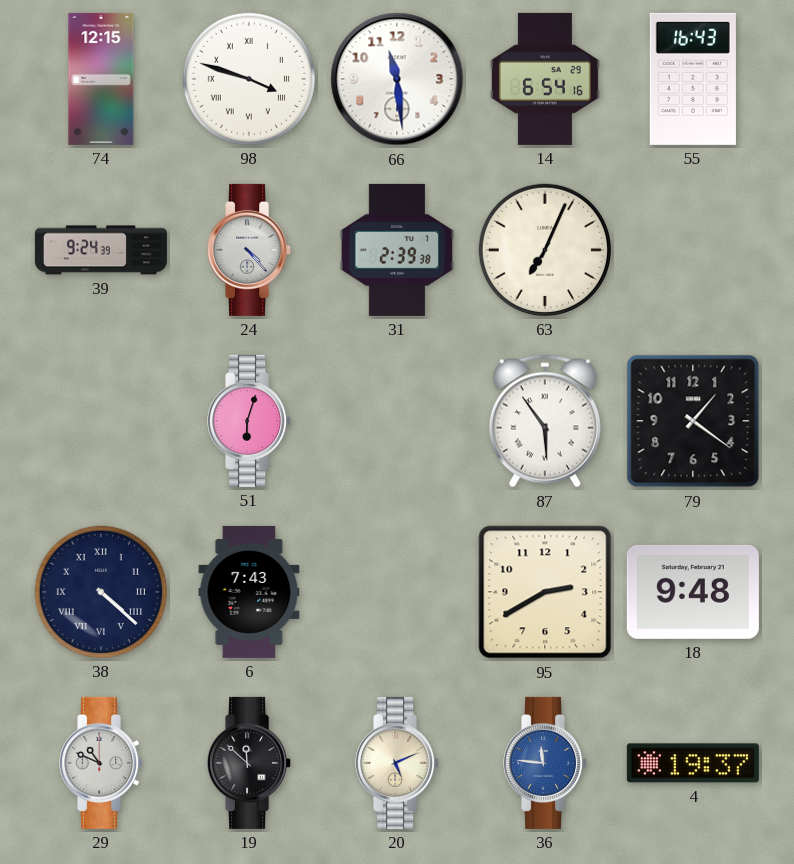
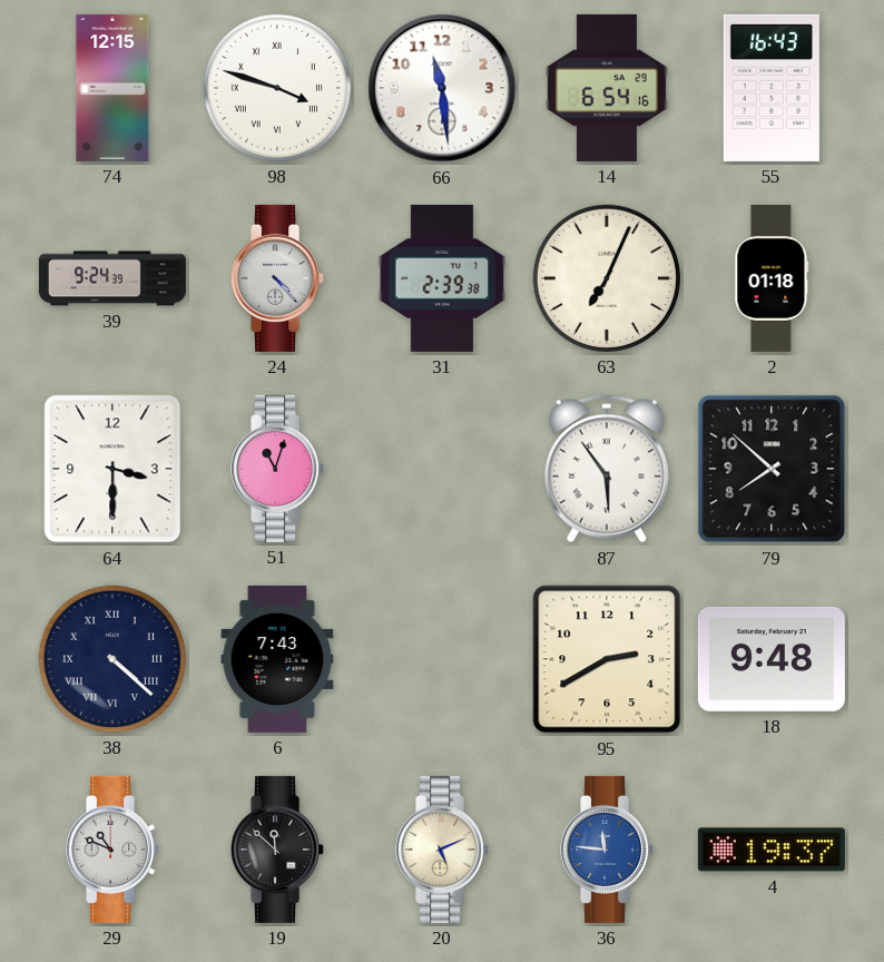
2: none -> 01:18
64: none -> 3:30
51: 6:03 -> 11:03
79: 1:21 -> 7:52
